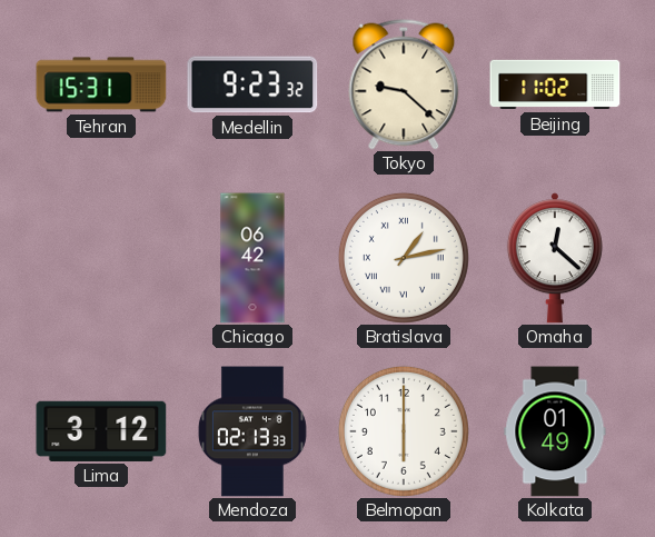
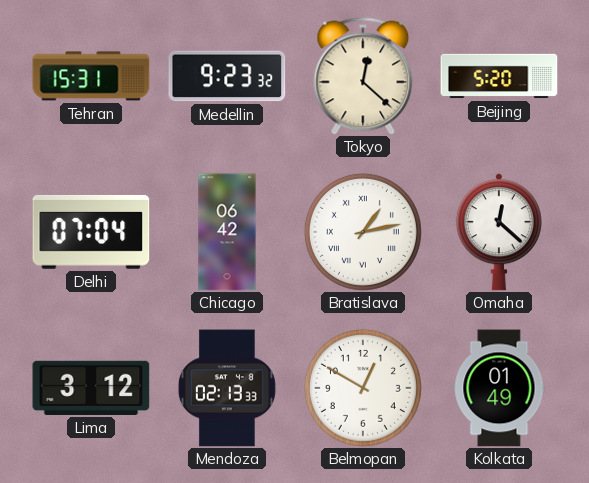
Tokyo: 9:22 -> 12:22
Beijing: 11:02 -> 5:20
Delhi: none -> 07:04
Belmopan: 6:00 -> 12:50
